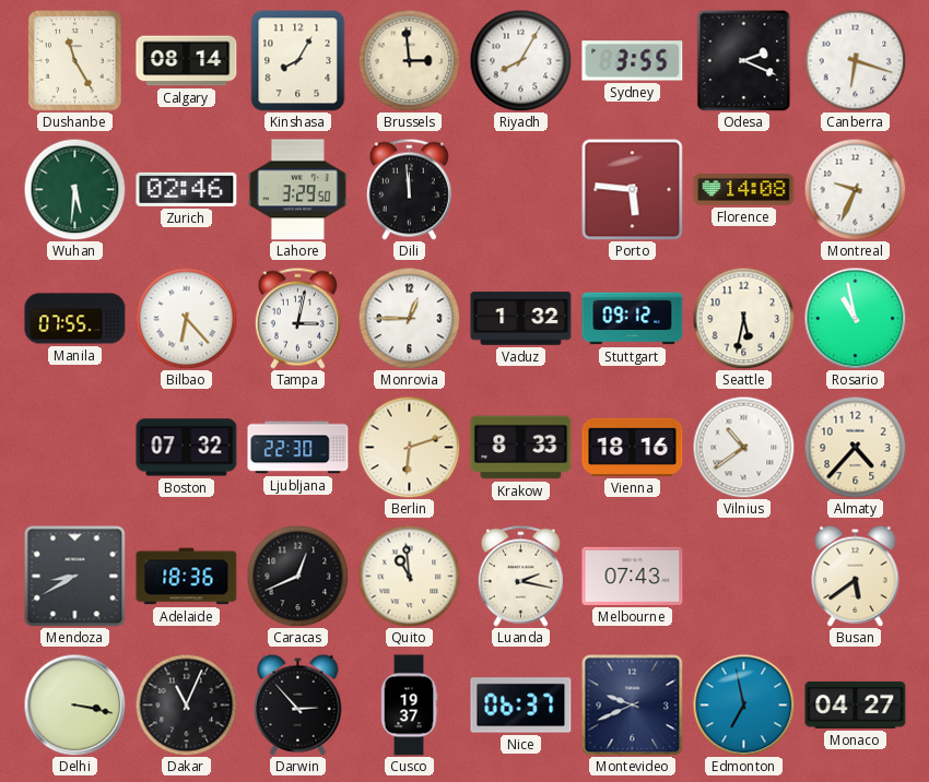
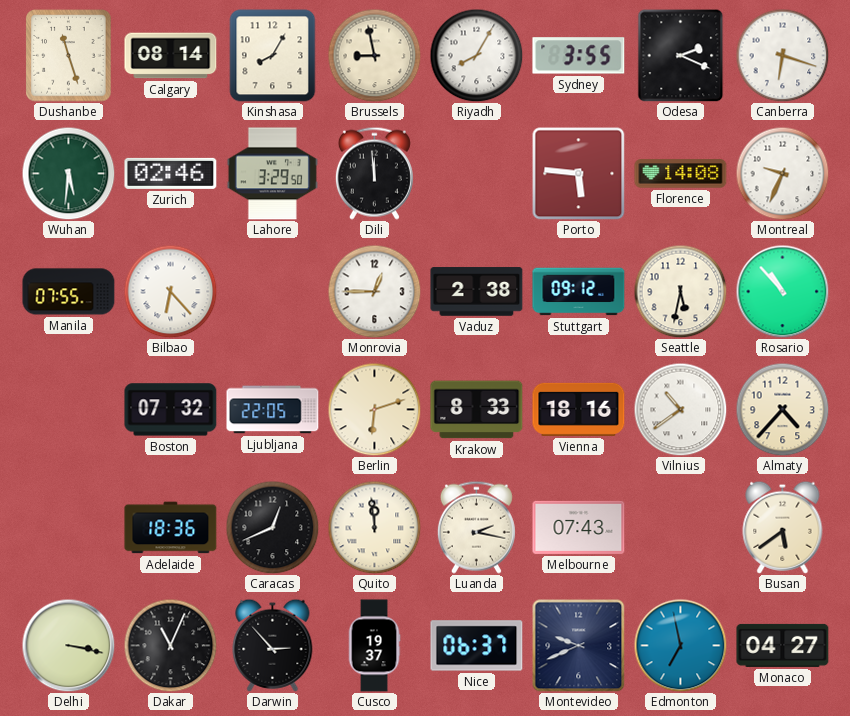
Dushanbe: 11:25 -> 11:27
Brussels: 2:59 -> 8:58
Tampa: 3:02 -> none
Vaduz: 1:32 -> 2:38
Rosario: 10:58 -> 10:53
Ljubljana: 22:30 -> 22:05
Mendoza: 8:40 -> none
Quito: 10:59 -> 11:59
